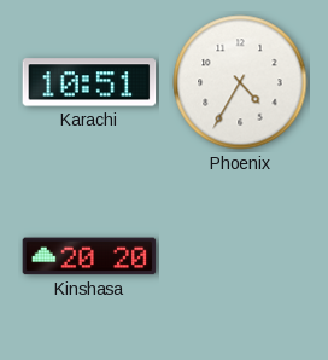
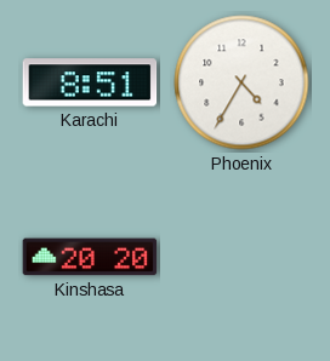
Karachi: 10:51 -> 8:51
